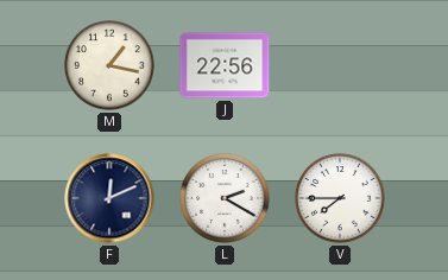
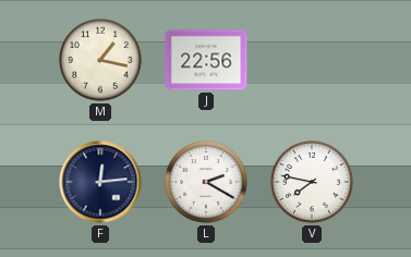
F: 12:11 -> 12:14
V: 7:45 -> 7:47
